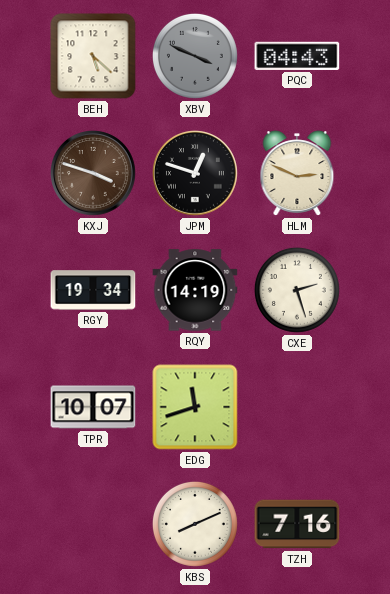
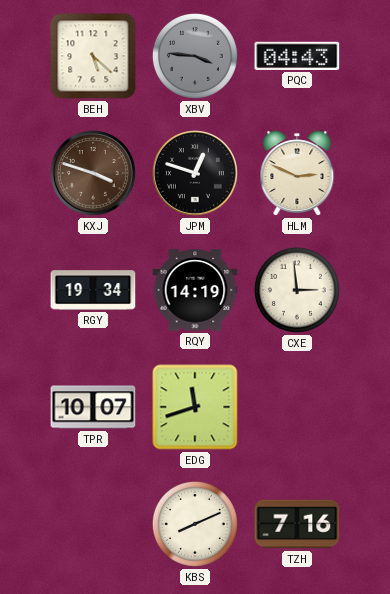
XBV: 3:49 -> 3:46
CXE: 2:27 -> 2:59
